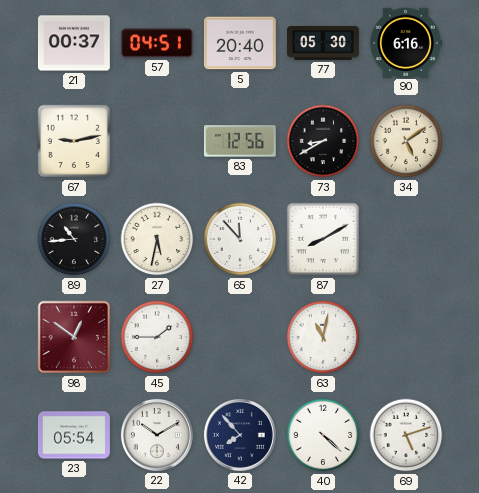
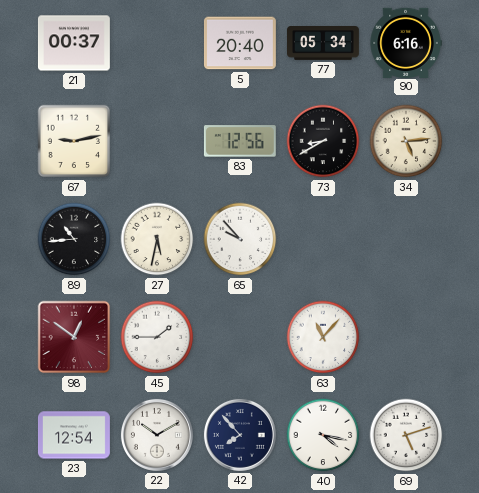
57: 04:51 -> none
77: 05:30 -> 05:34
34: 5:09 -> 5:14
65: 11:53 -> 9:53
87: 8:10 -> none
63: 11:02 -> 11:07
23: 05:54 -> 12:54
40: 4:22 -> 4:17
